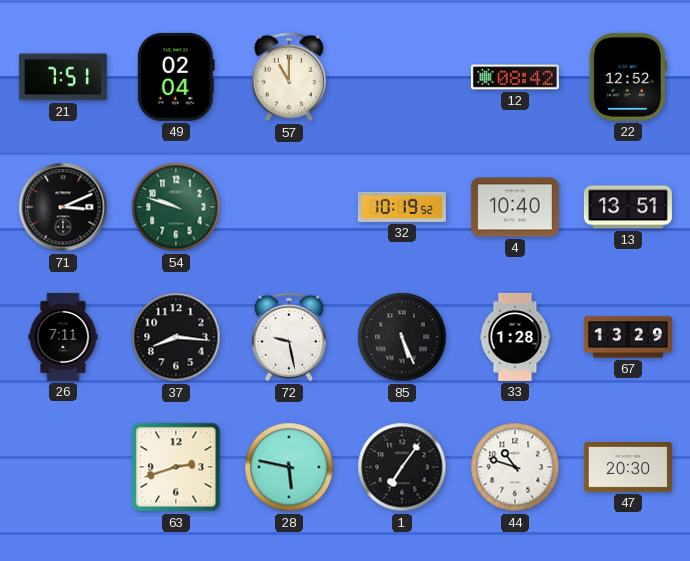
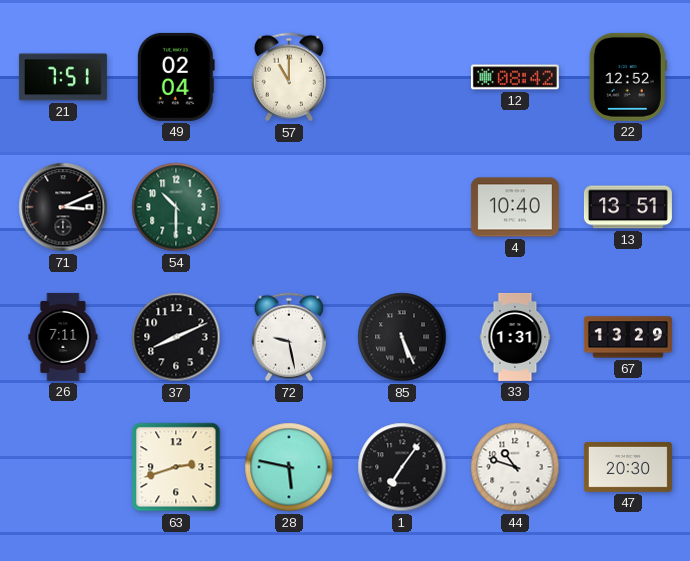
54: 9:48 -> 10:30
32: 10:19 -> none
37: 8:16 -> 8:11
33: 1:28 -> 1:31
